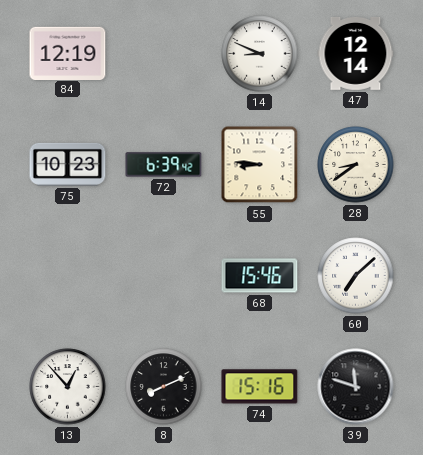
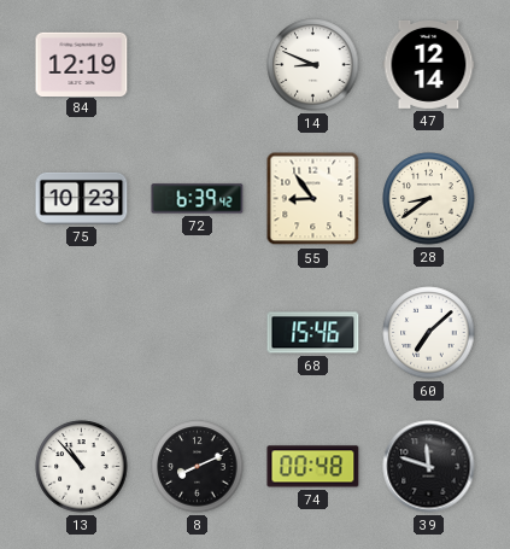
55: 8:46 -> 8:54
13: 12:53 -> 10:53
74: 15:16 -> 00:48
